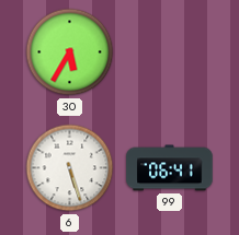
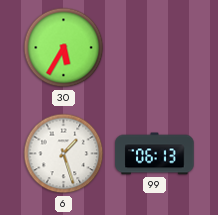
6: 5:27 -> 1:27
99: 06:41 -> 06:13
